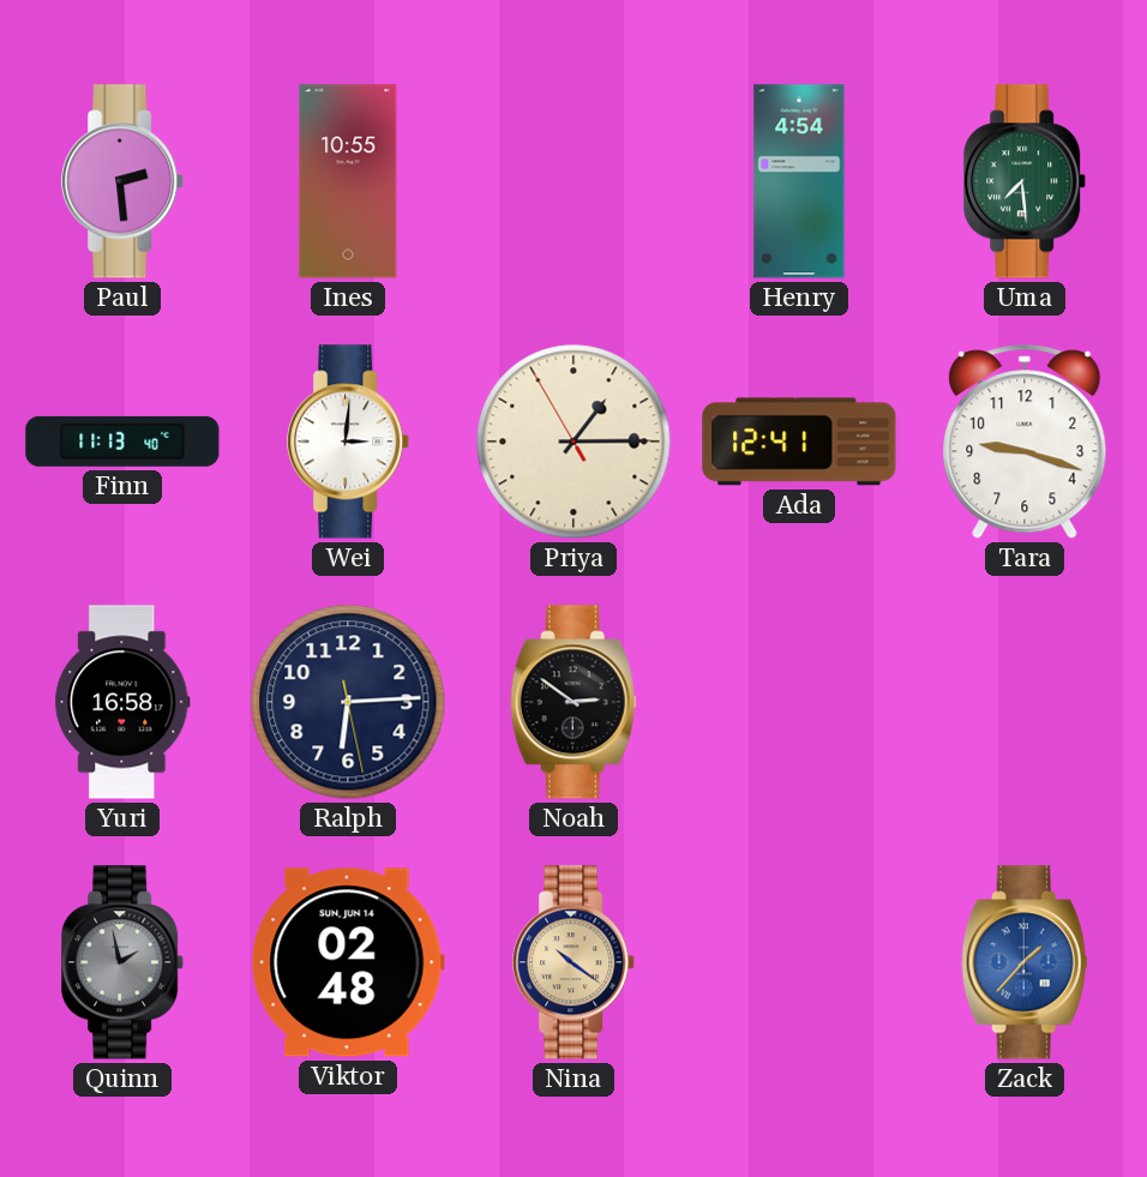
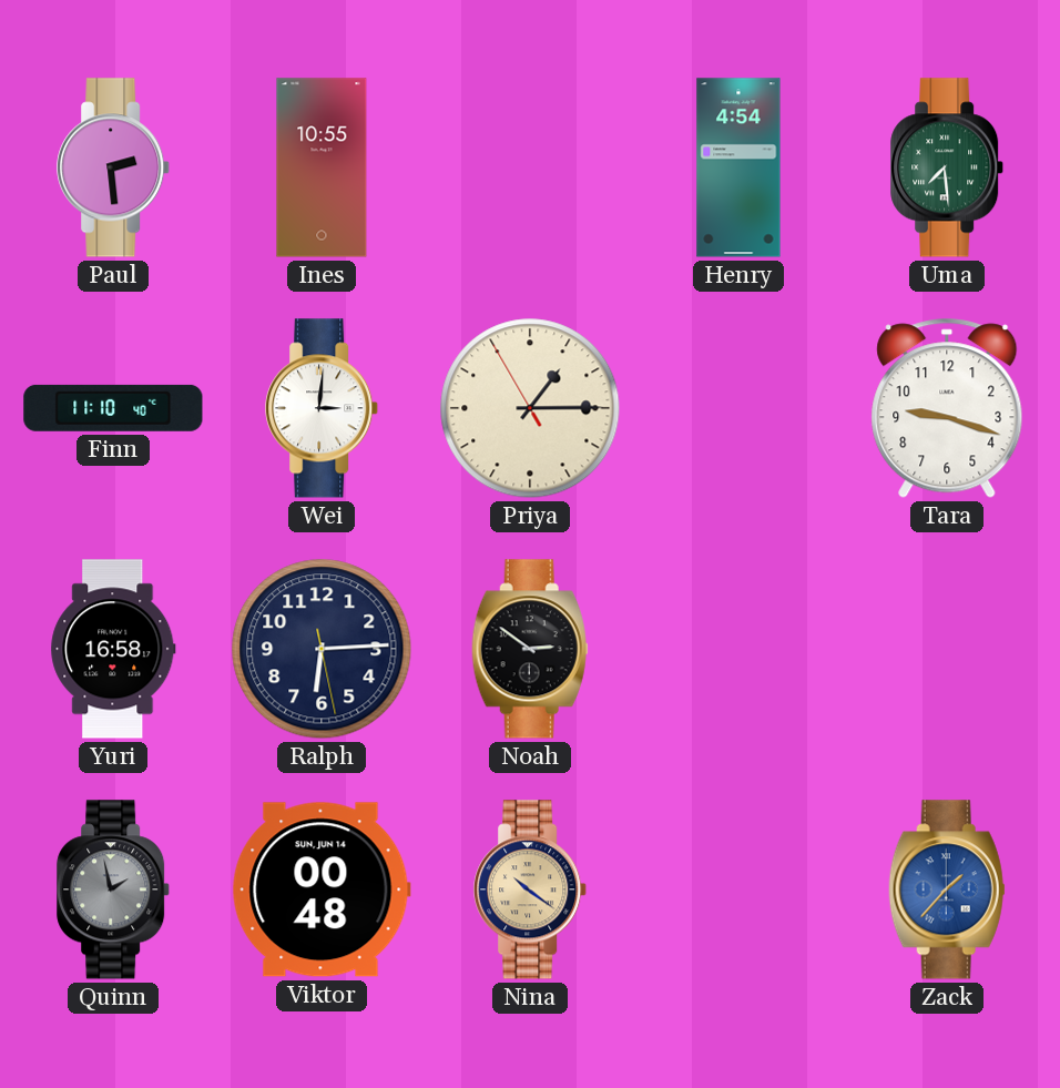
Finn: 11:13 -> 11:10
Ada: 12:41 -> none
Viktor: 02:48 -> 00:48
